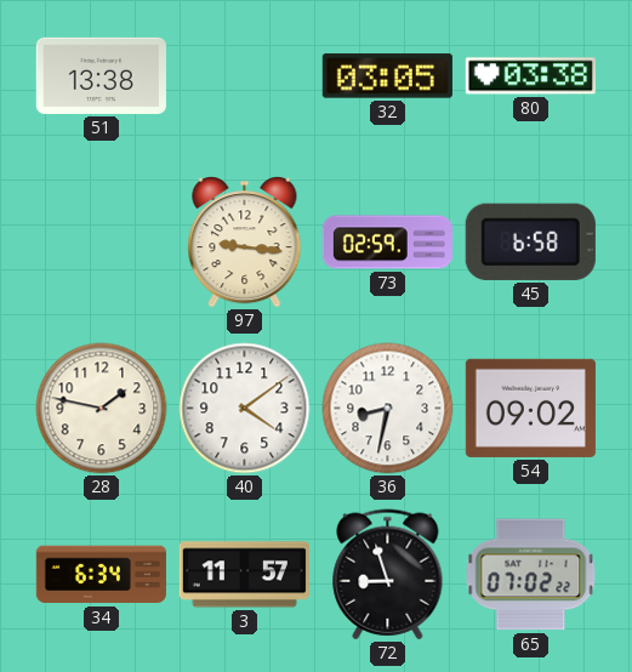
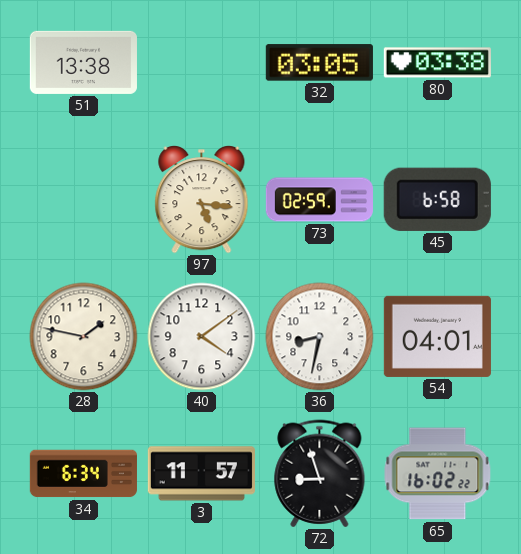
97: 9:16 -> 5:16
54: 09:02 -> 04:01
65: 07:02 -> 16:02
